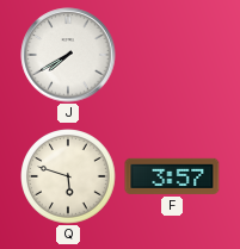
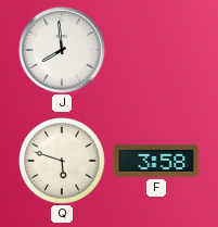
J: 7:40 -> 7:59
F: 3:57 -> 3:58
